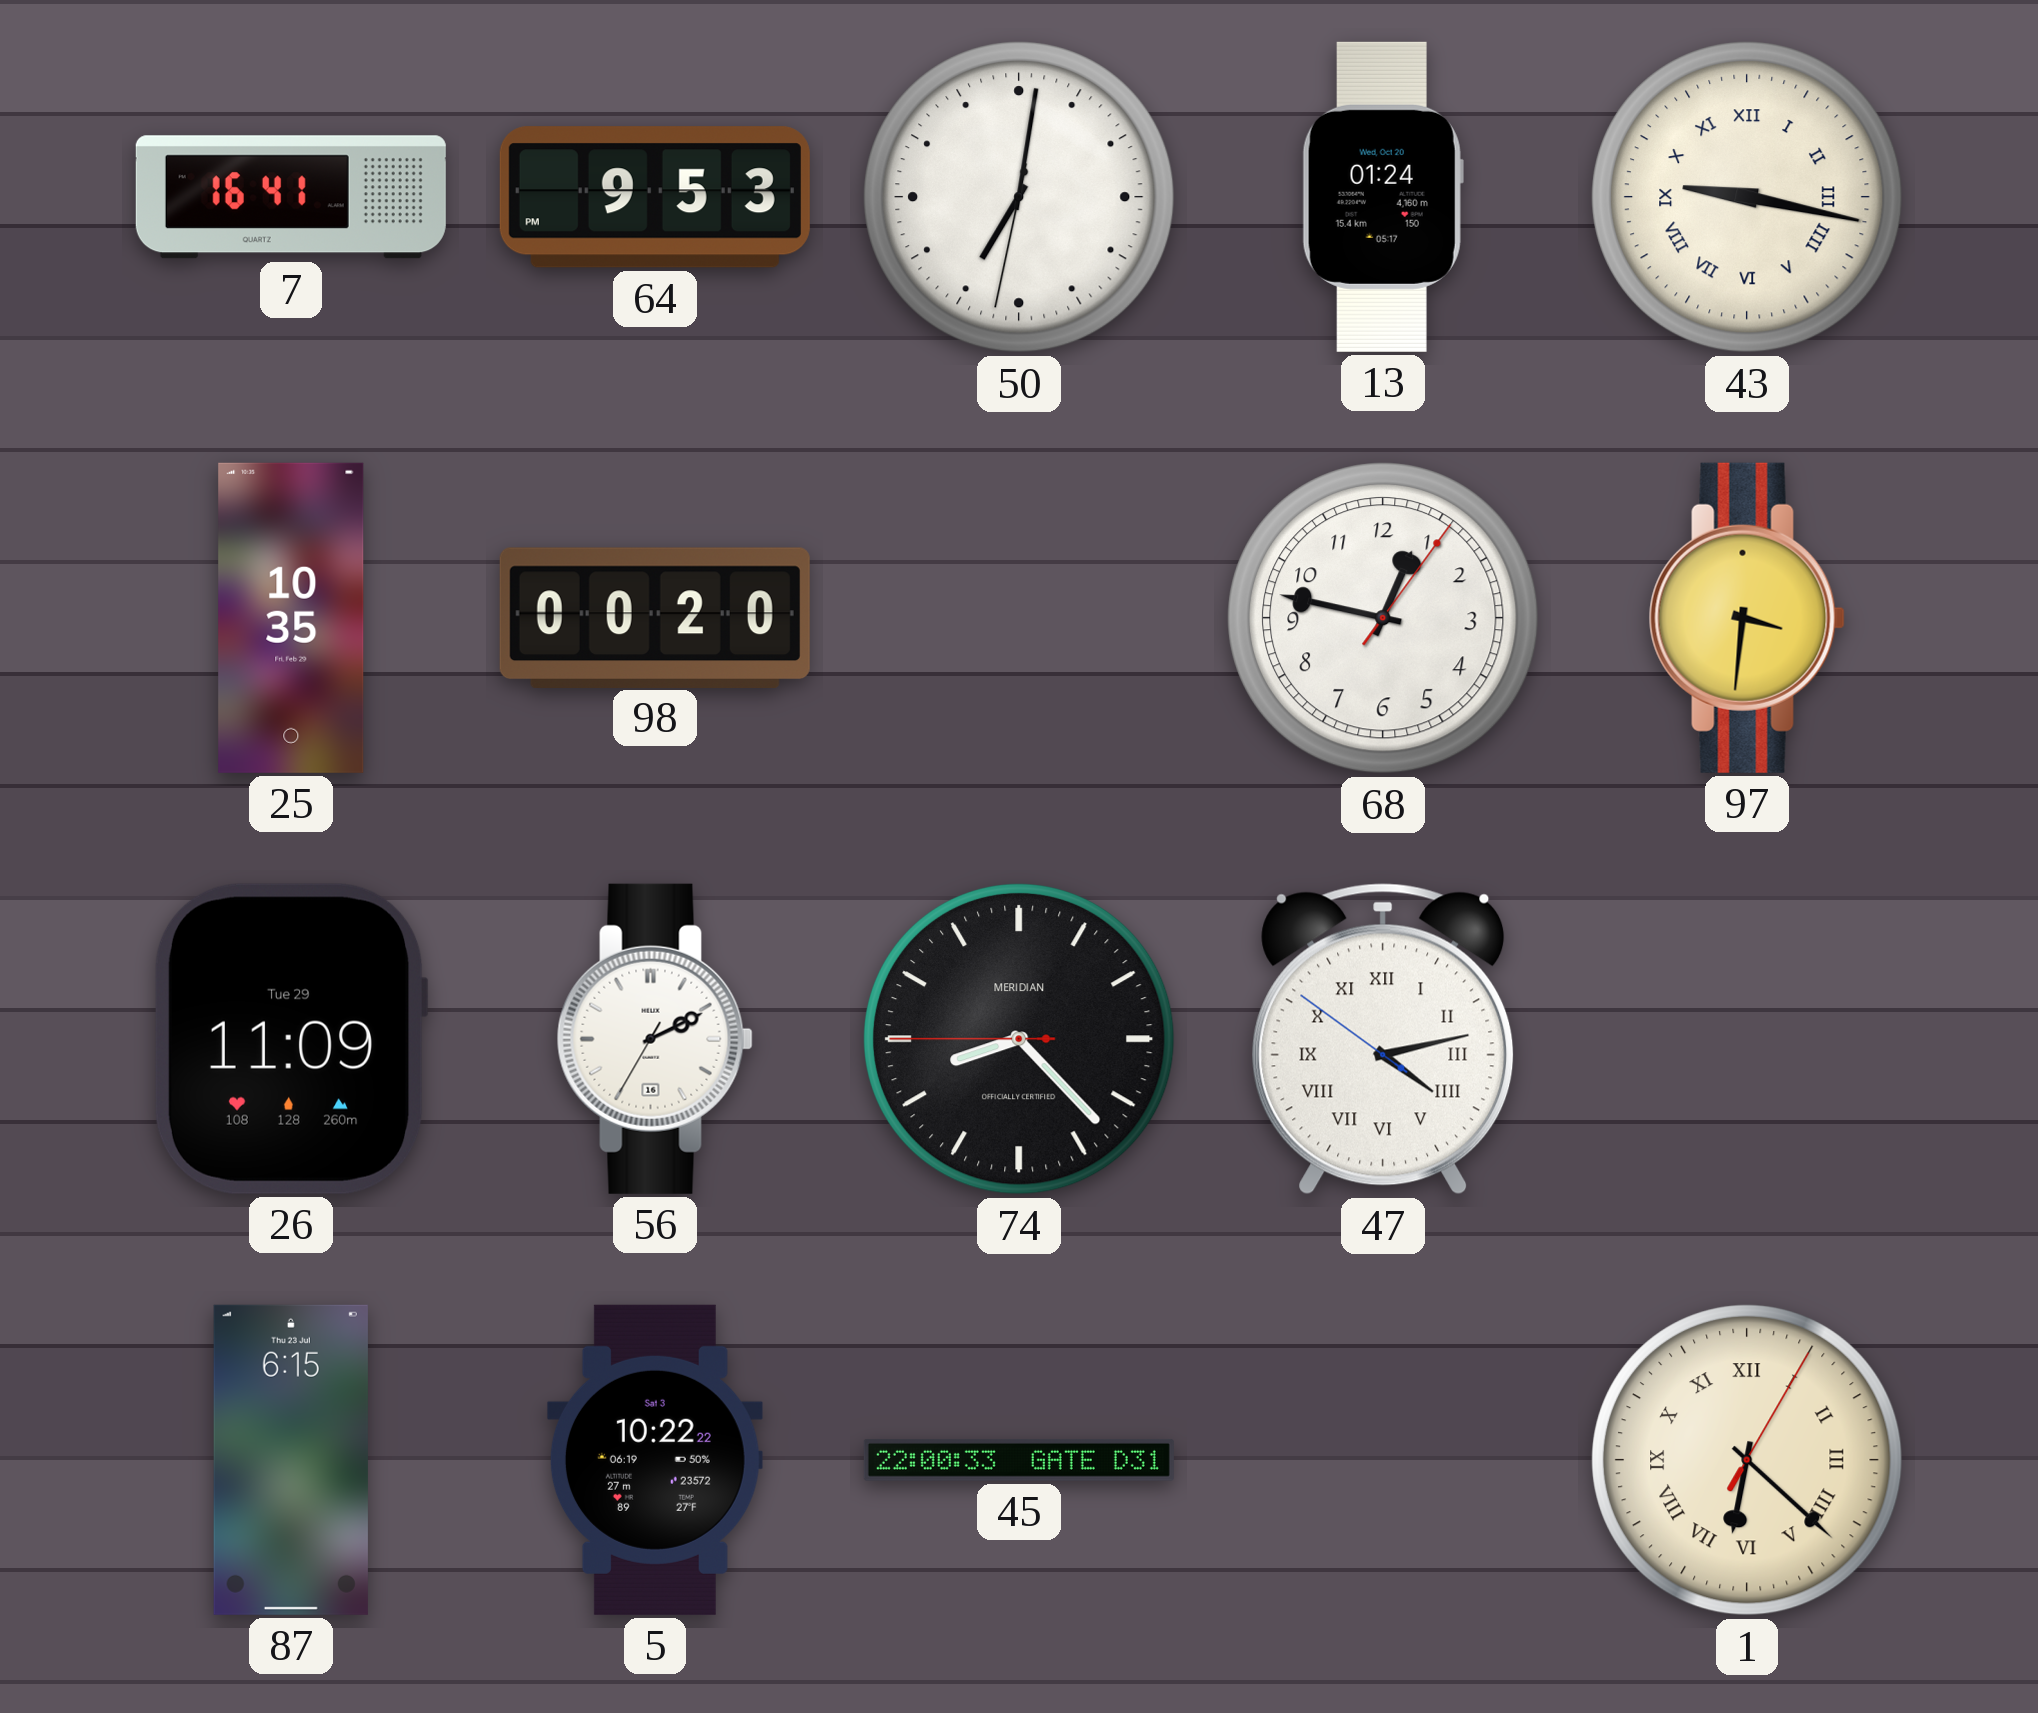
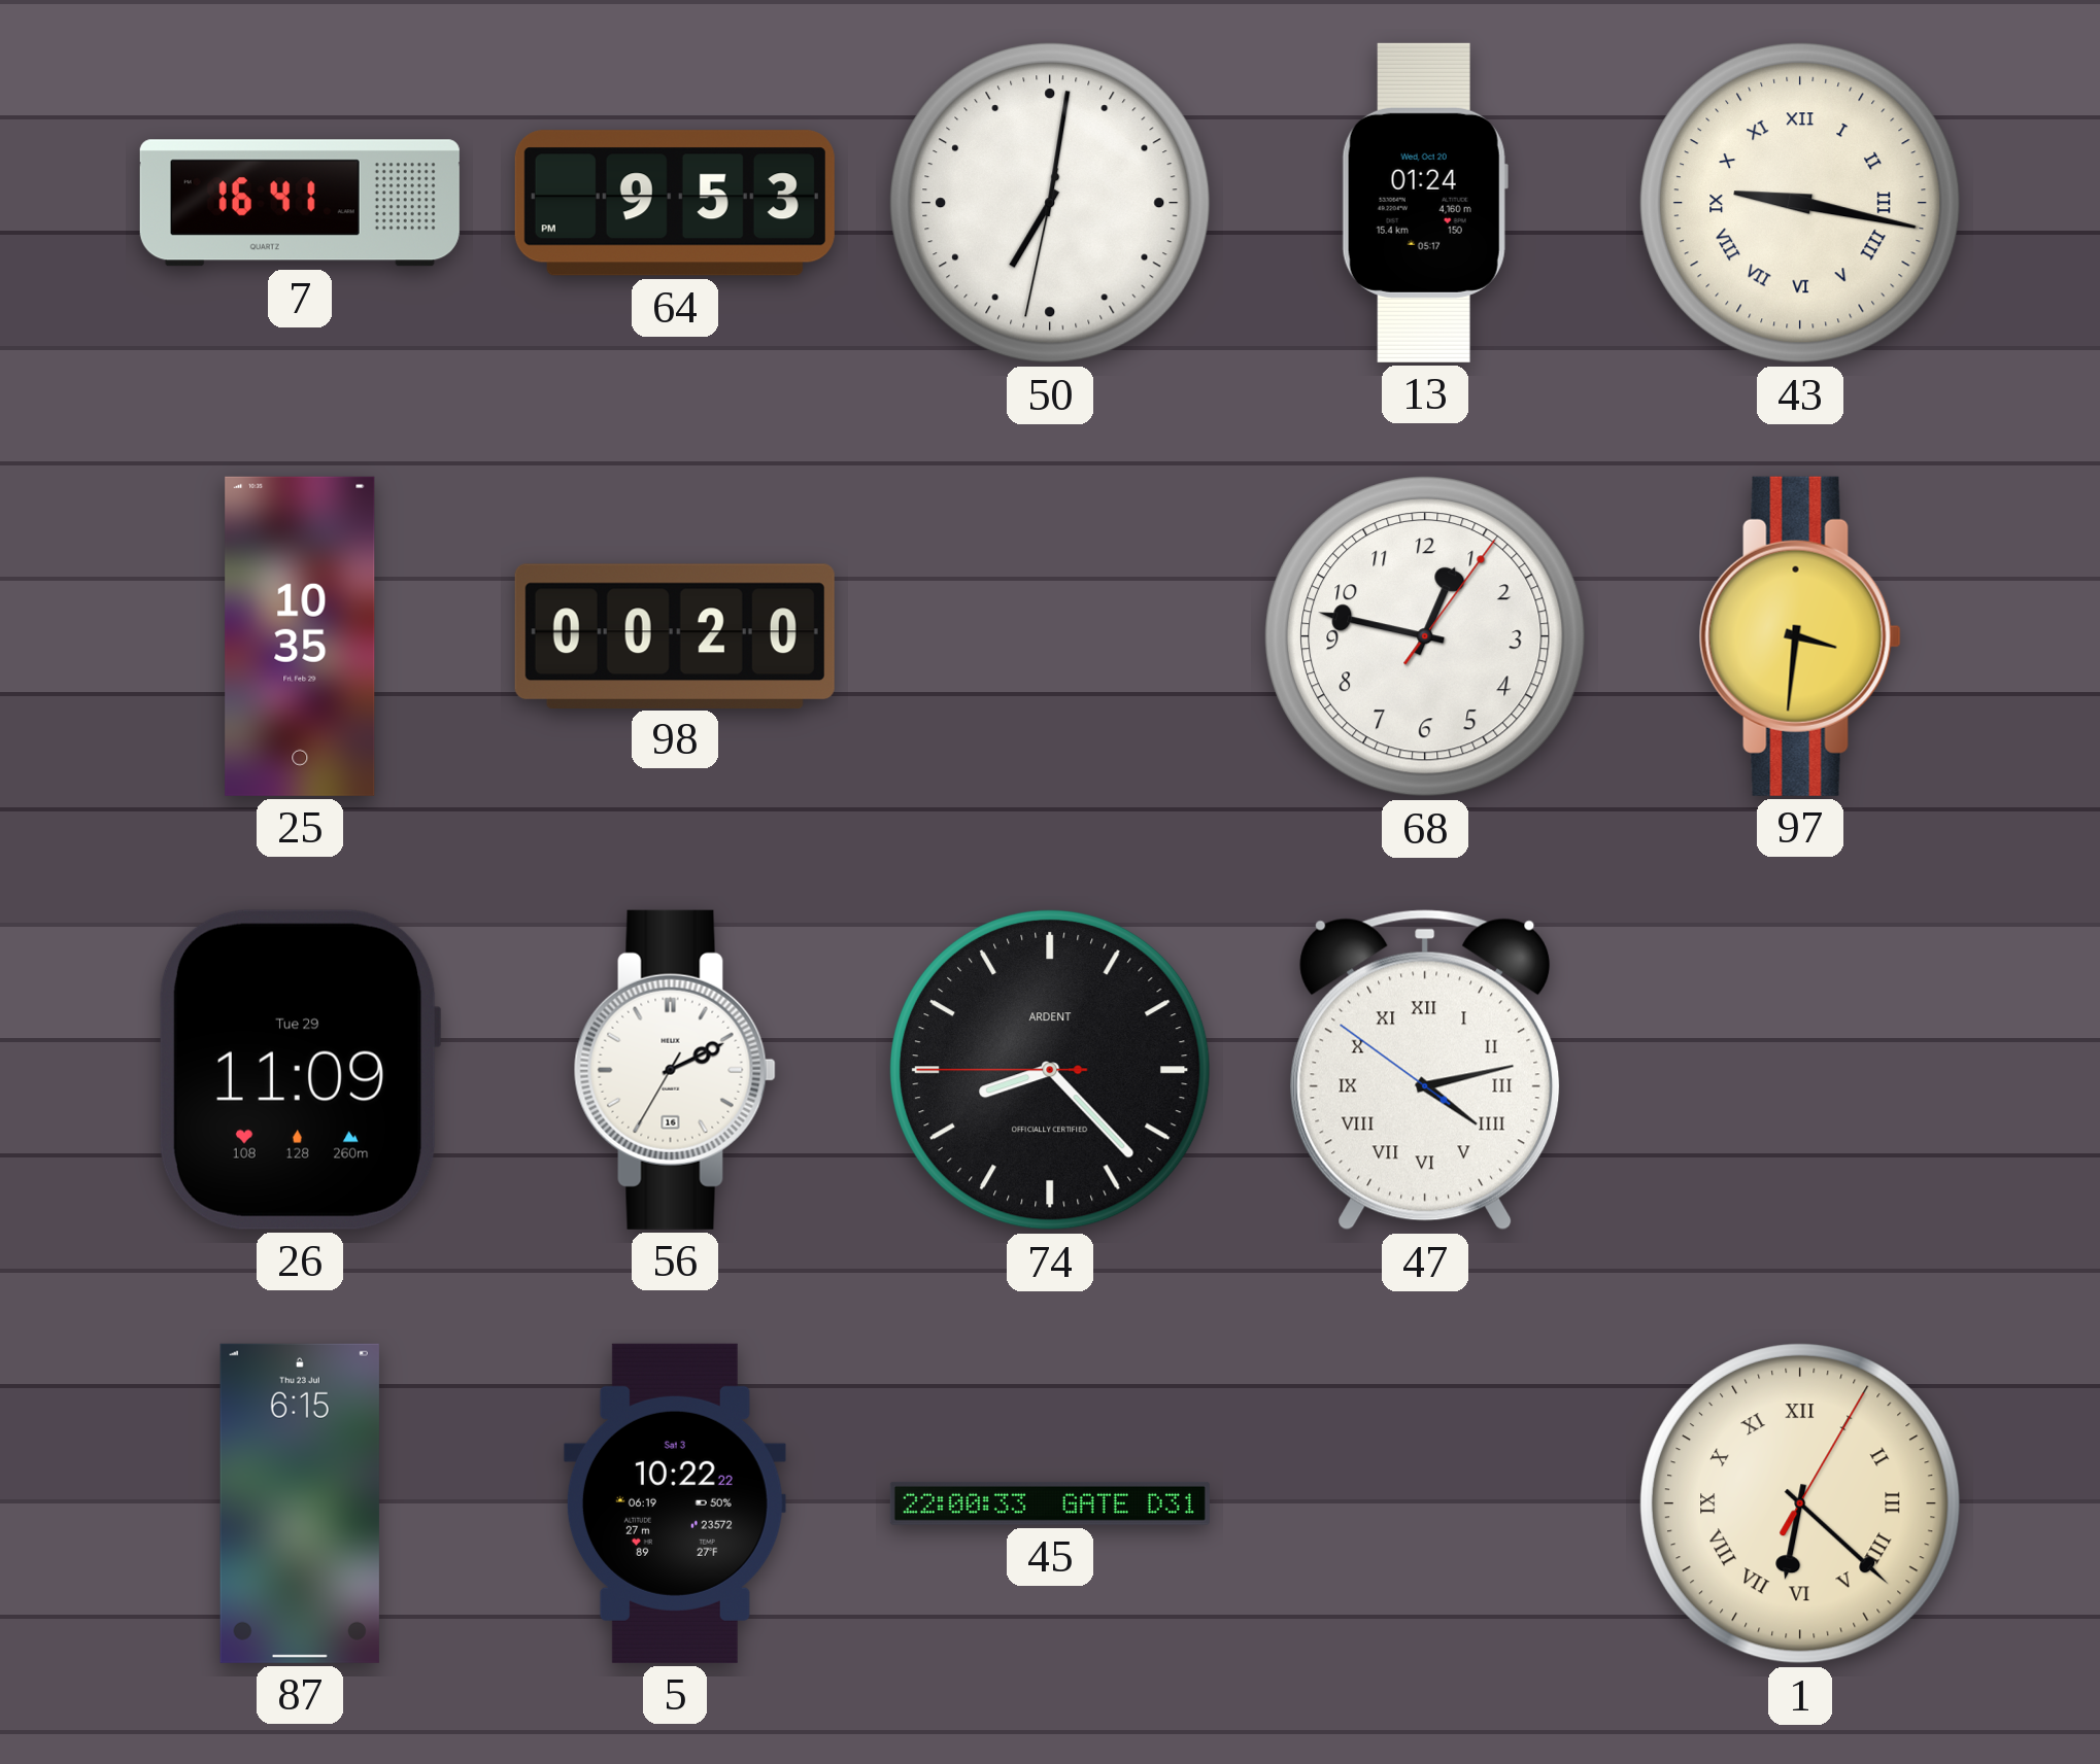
74 brand: MERIDIAN -> ARDENT
